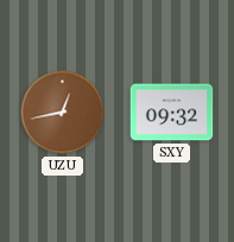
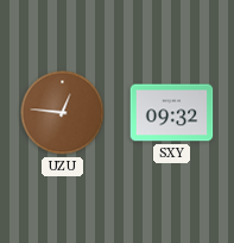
UZU: 12:43 -> 12:46
